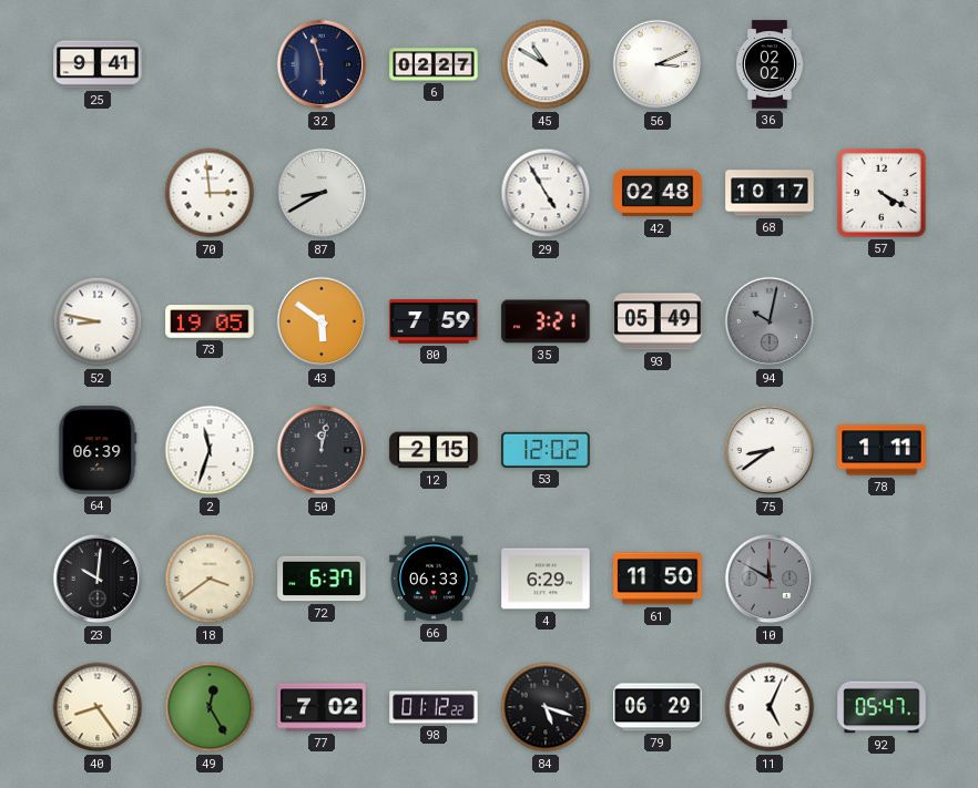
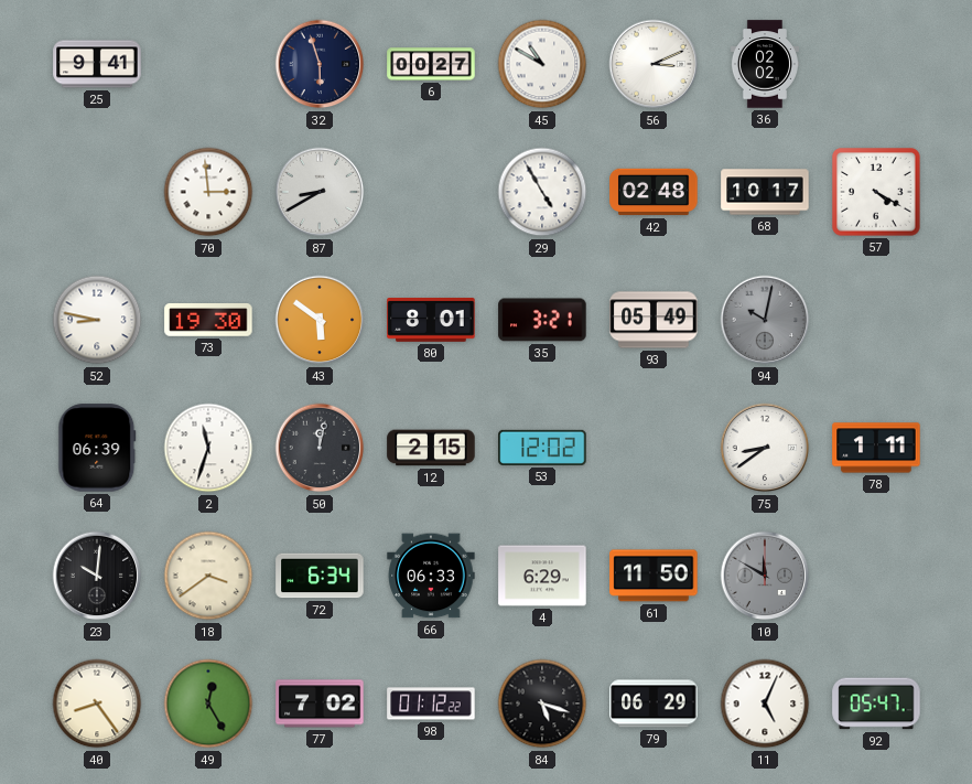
6: 02:27 -> 00:27
73: 19:05 -> 19:30
80: 7:59 -> 8:01
72: 6:37 -> 6:34
